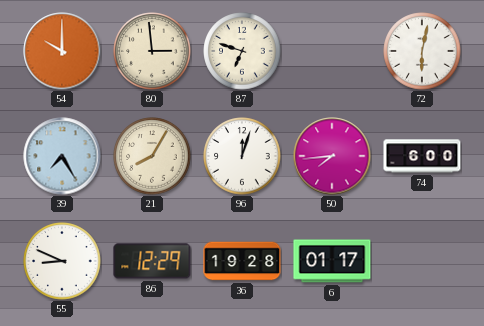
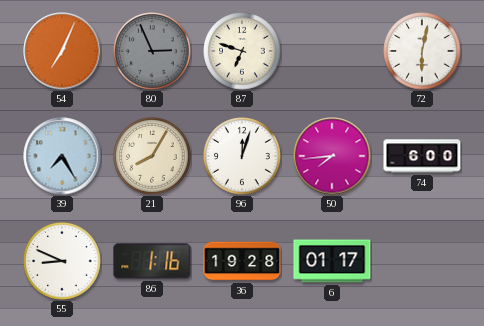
54: 10:00 -> 7:04
80: 2:59 -> 2:56
80 dial: cream -> grey
86: 12:29 -> 1:16
